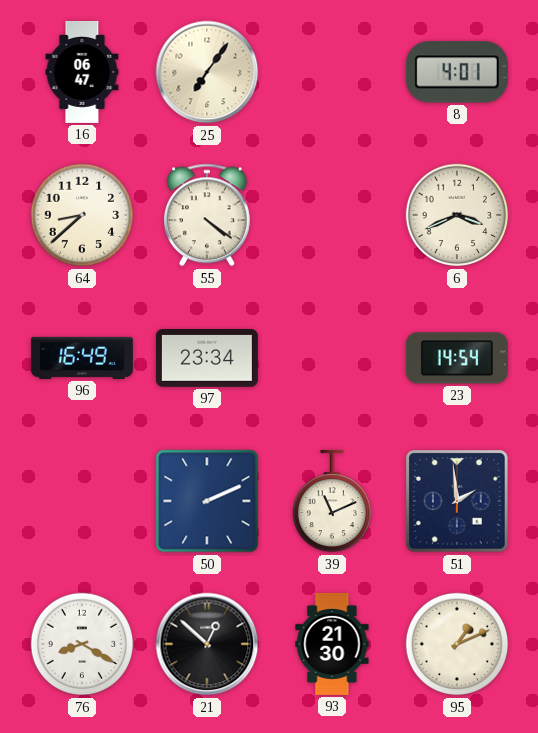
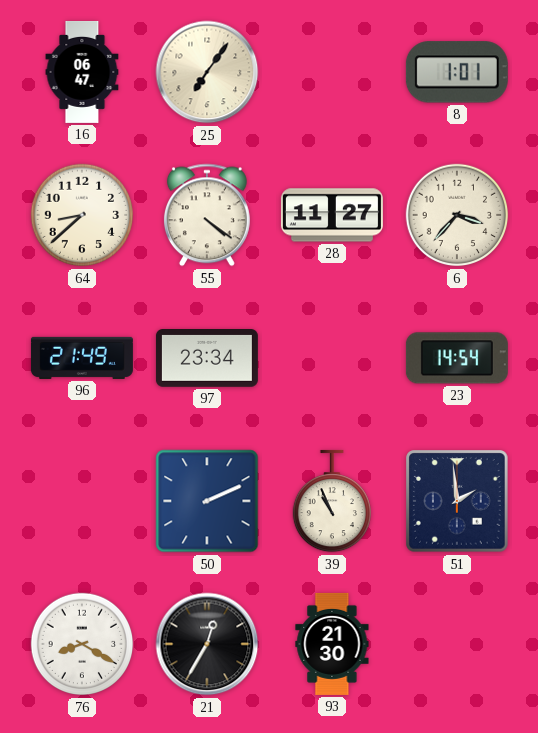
8: 4:01 -> 1:01
28: none -> 11:27
6: 3:41 -> 3:37
96: 16:49 -> 21:49
39: 11:11 -> 10:56
21: 12:52 -> 12:35
95: 1:11 -> none
